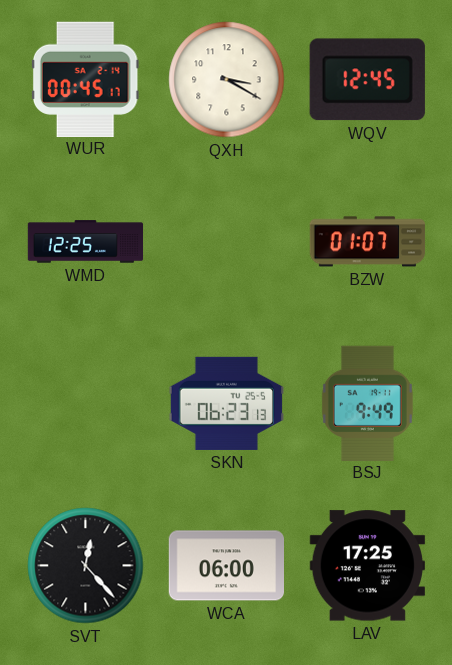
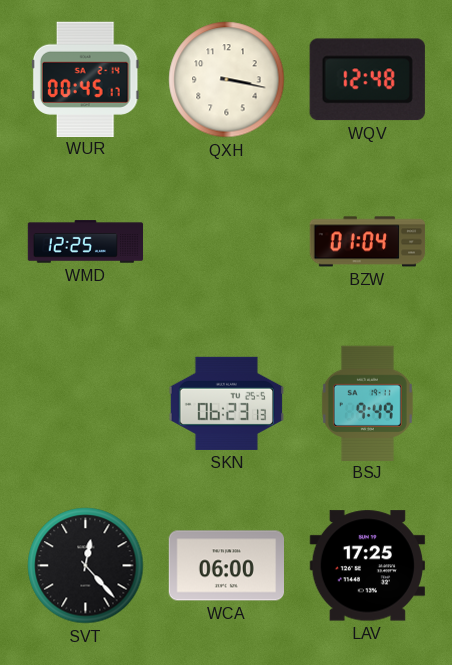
QXH: 3:20 -> 3:17
WQV: 12:45 -> 12:48
BZW: 01:07 -> 01:04
